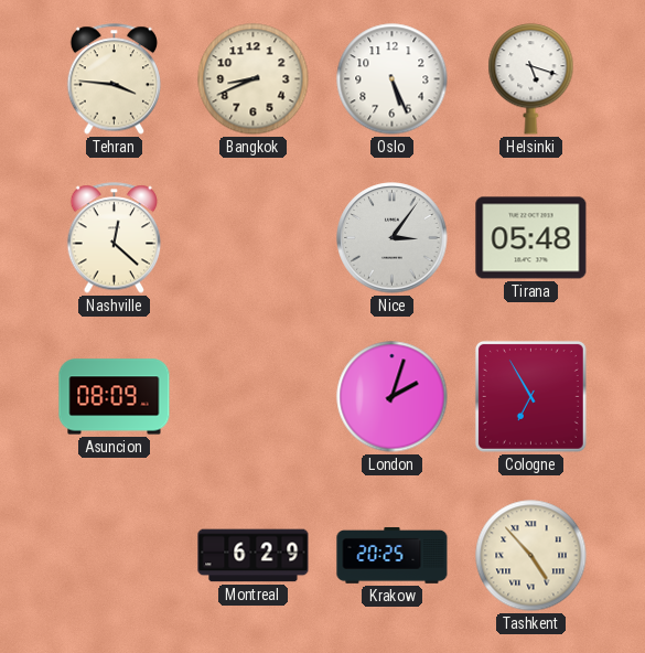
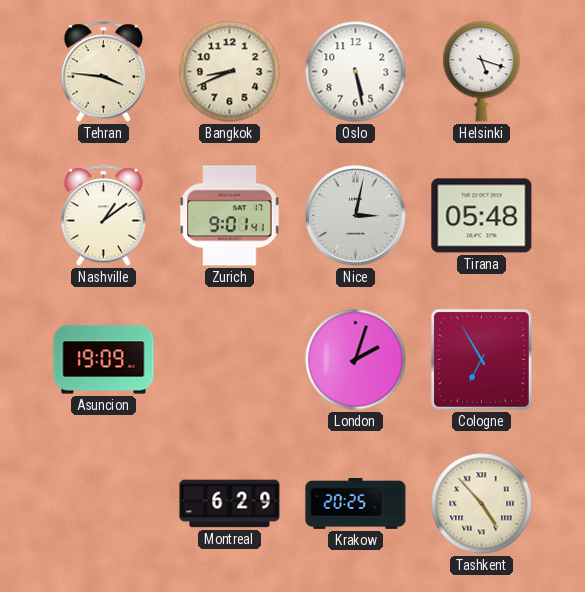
Oslo: 5:26 -> 5:28
Nashville: 12:22 -> 1:09
Zurich: none -> 9:01
Nice: 3:06 -> 3:02
Asuncion: 08:09 -> 19:09
